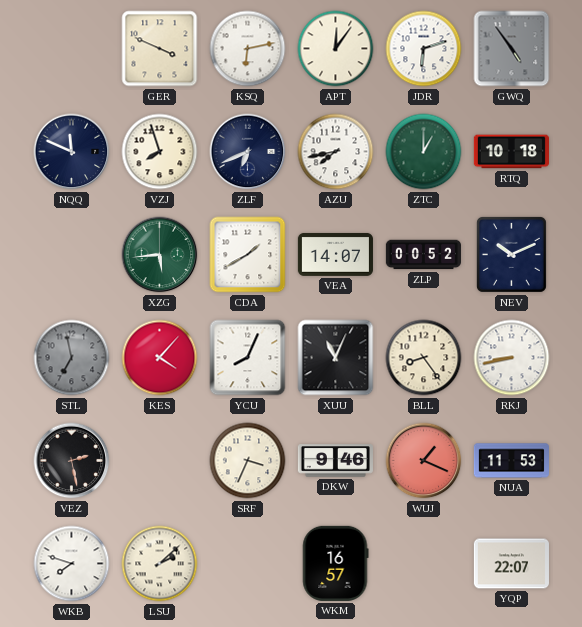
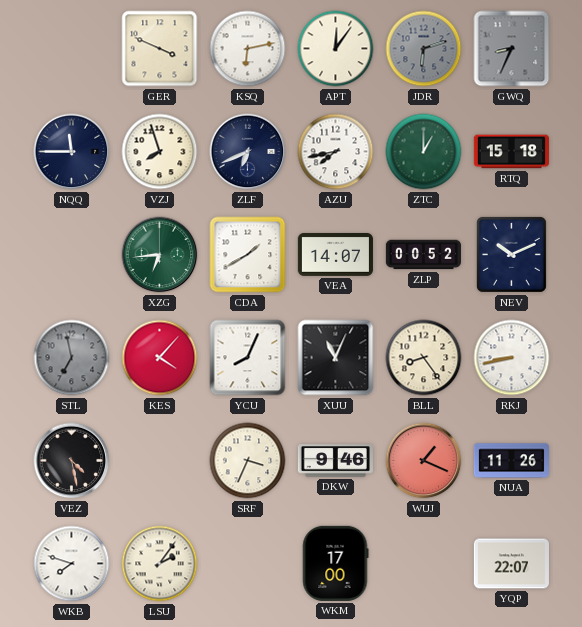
JDR dial: white -> grey
GWQ: 4:54 -> 8:34
NQQ: 11:49 -> 11:45
RTQ: 10:18 -> 15:18
XZG: 5:44 -> 6:44
VEZ: 2:28 -> 4:28
NUA: 11:53 -> 11:26
LSU: 2:08 -> 2:06
WKM: 16:57 -> 17:00
